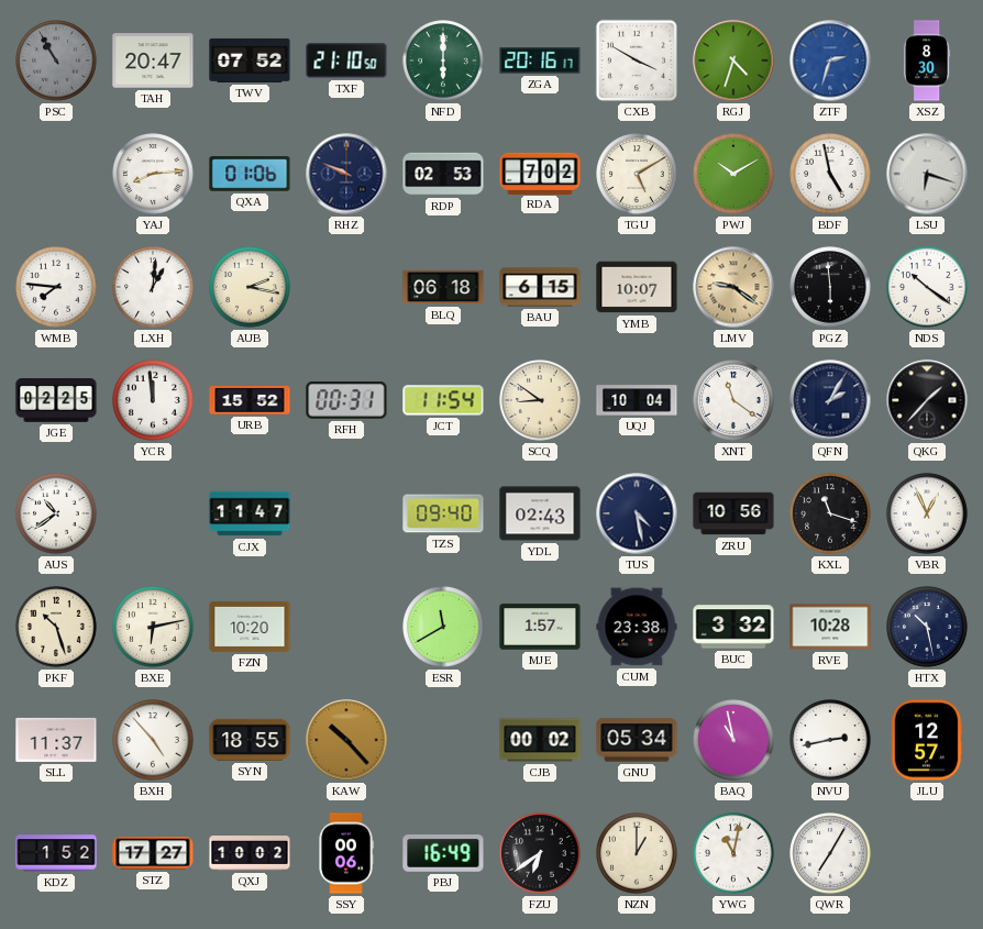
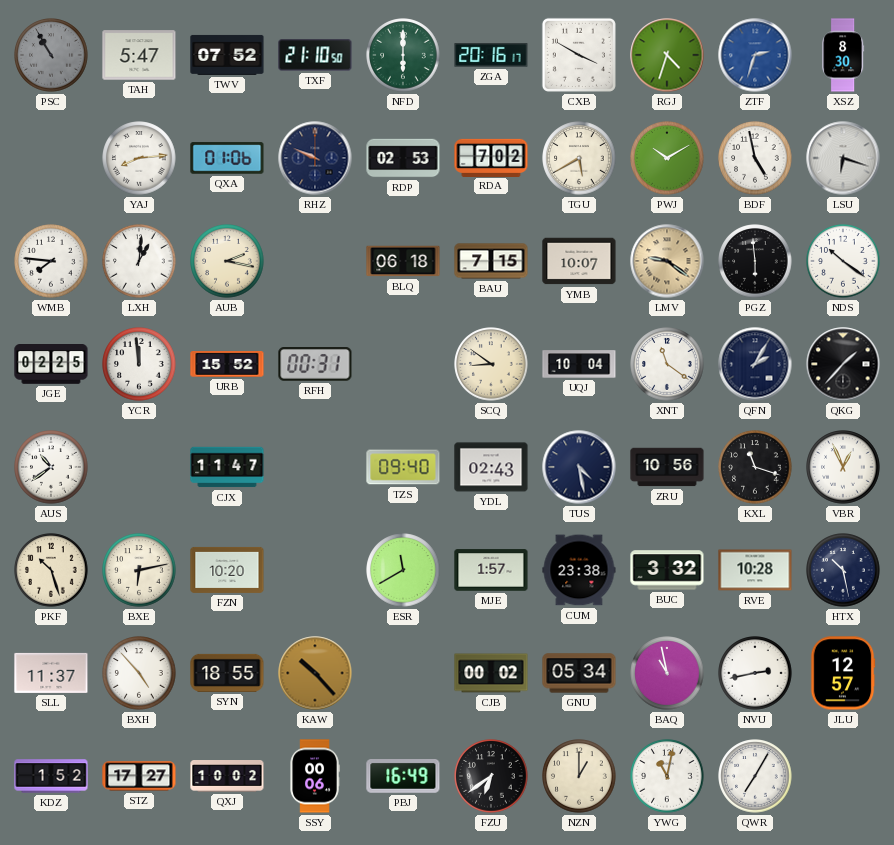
TAH: 20:47 -> 5:47
TGU: 5:10 -> 5:40
BAU: 6:15 -> 7:15
JCT: 11:54 -> none
